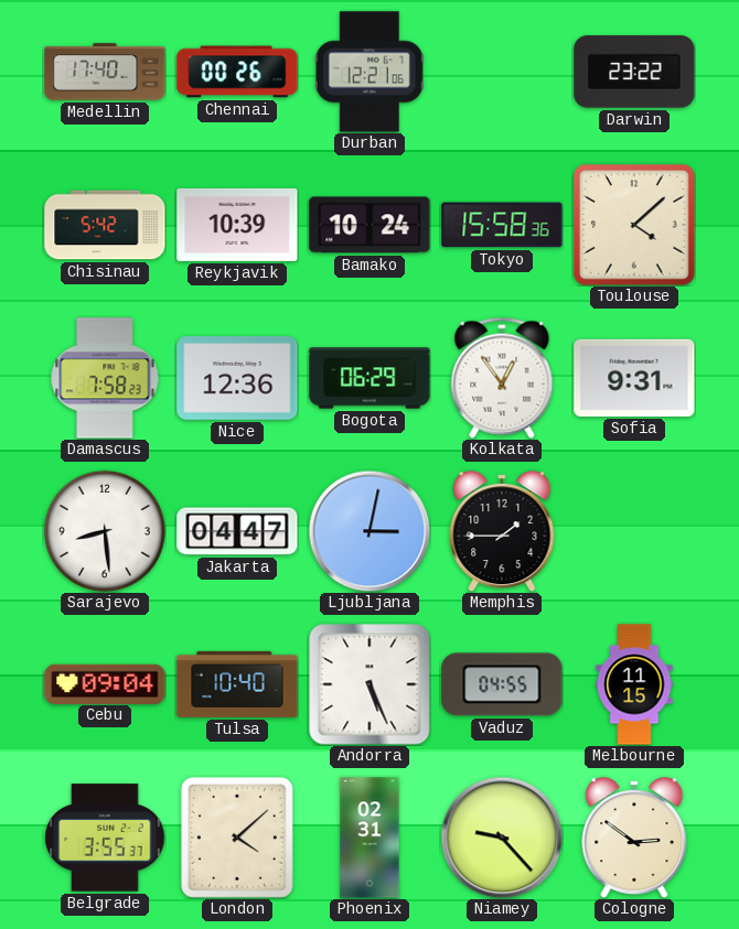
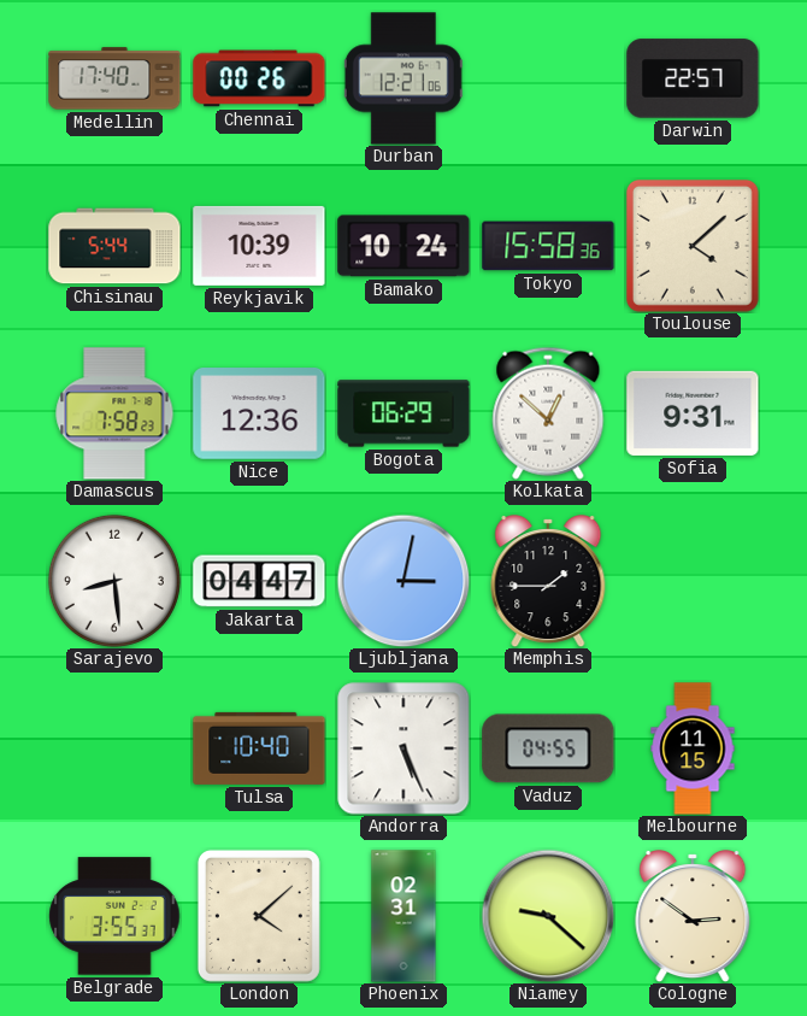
Darwin: 23:22 -> 22:57
Chisinau: 5:42 -> 5:44
Kolkata: 12:54 -> 12:52
Cebu: 09:04 -> none
Niamey: 9:23 -> 9:22
